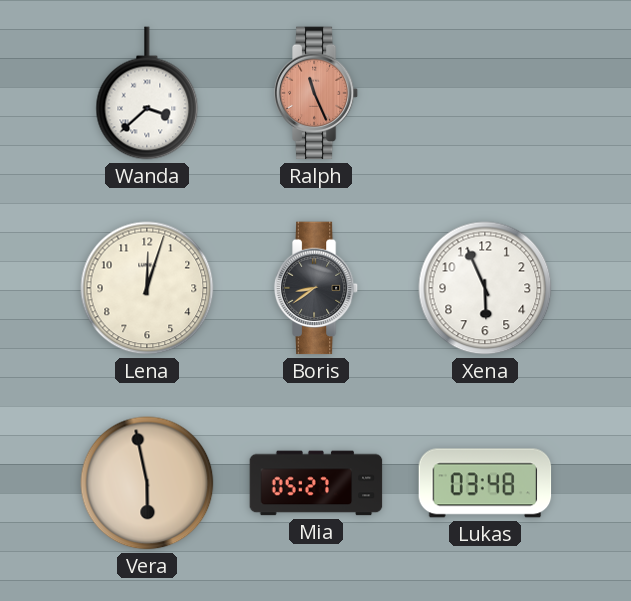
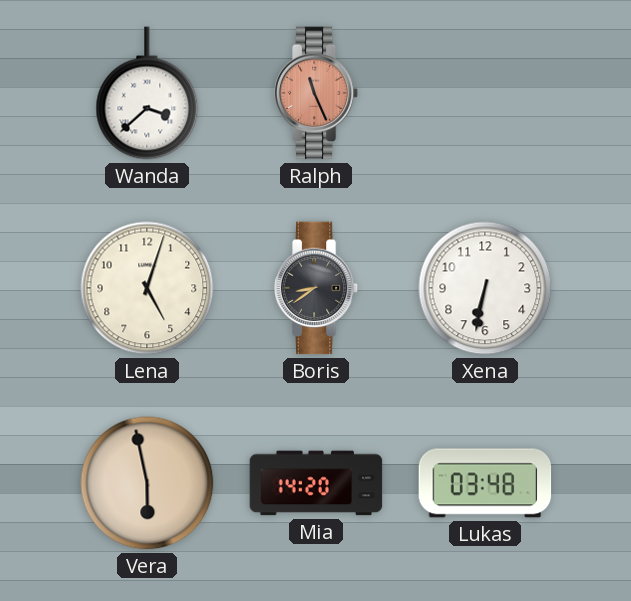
Lena: 12:03 -> 5:03
Xena: 5:56 -> 6:32
Mia: 05:27 -> 14:20
